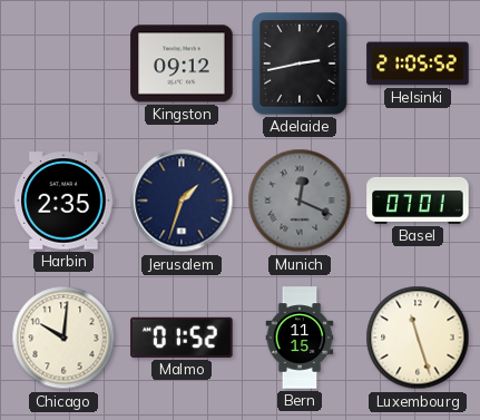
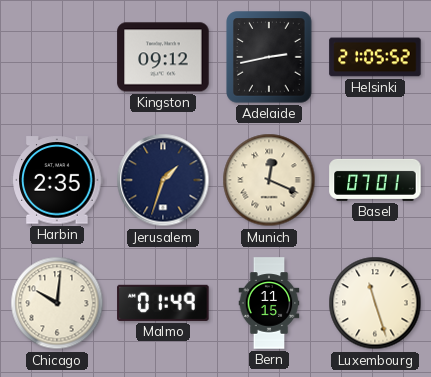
Munich dial: grey -> cream
Malmo: 01:52 -> 01:49
